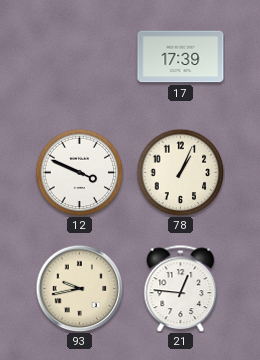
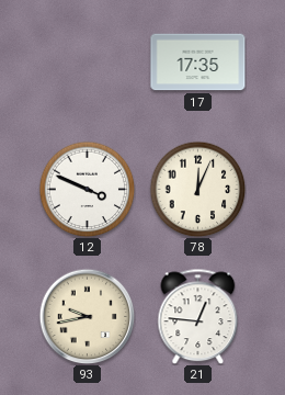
17: 17:39 -> 17:35
78: 1:04 -> 12:04
